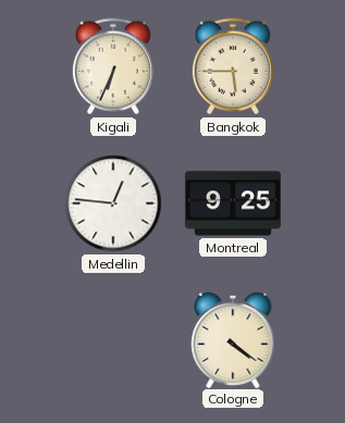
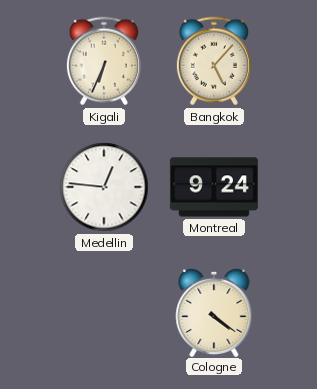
Bangkok: 5:45 -> 5:07
Montreal: 9:25 -> 9:24
